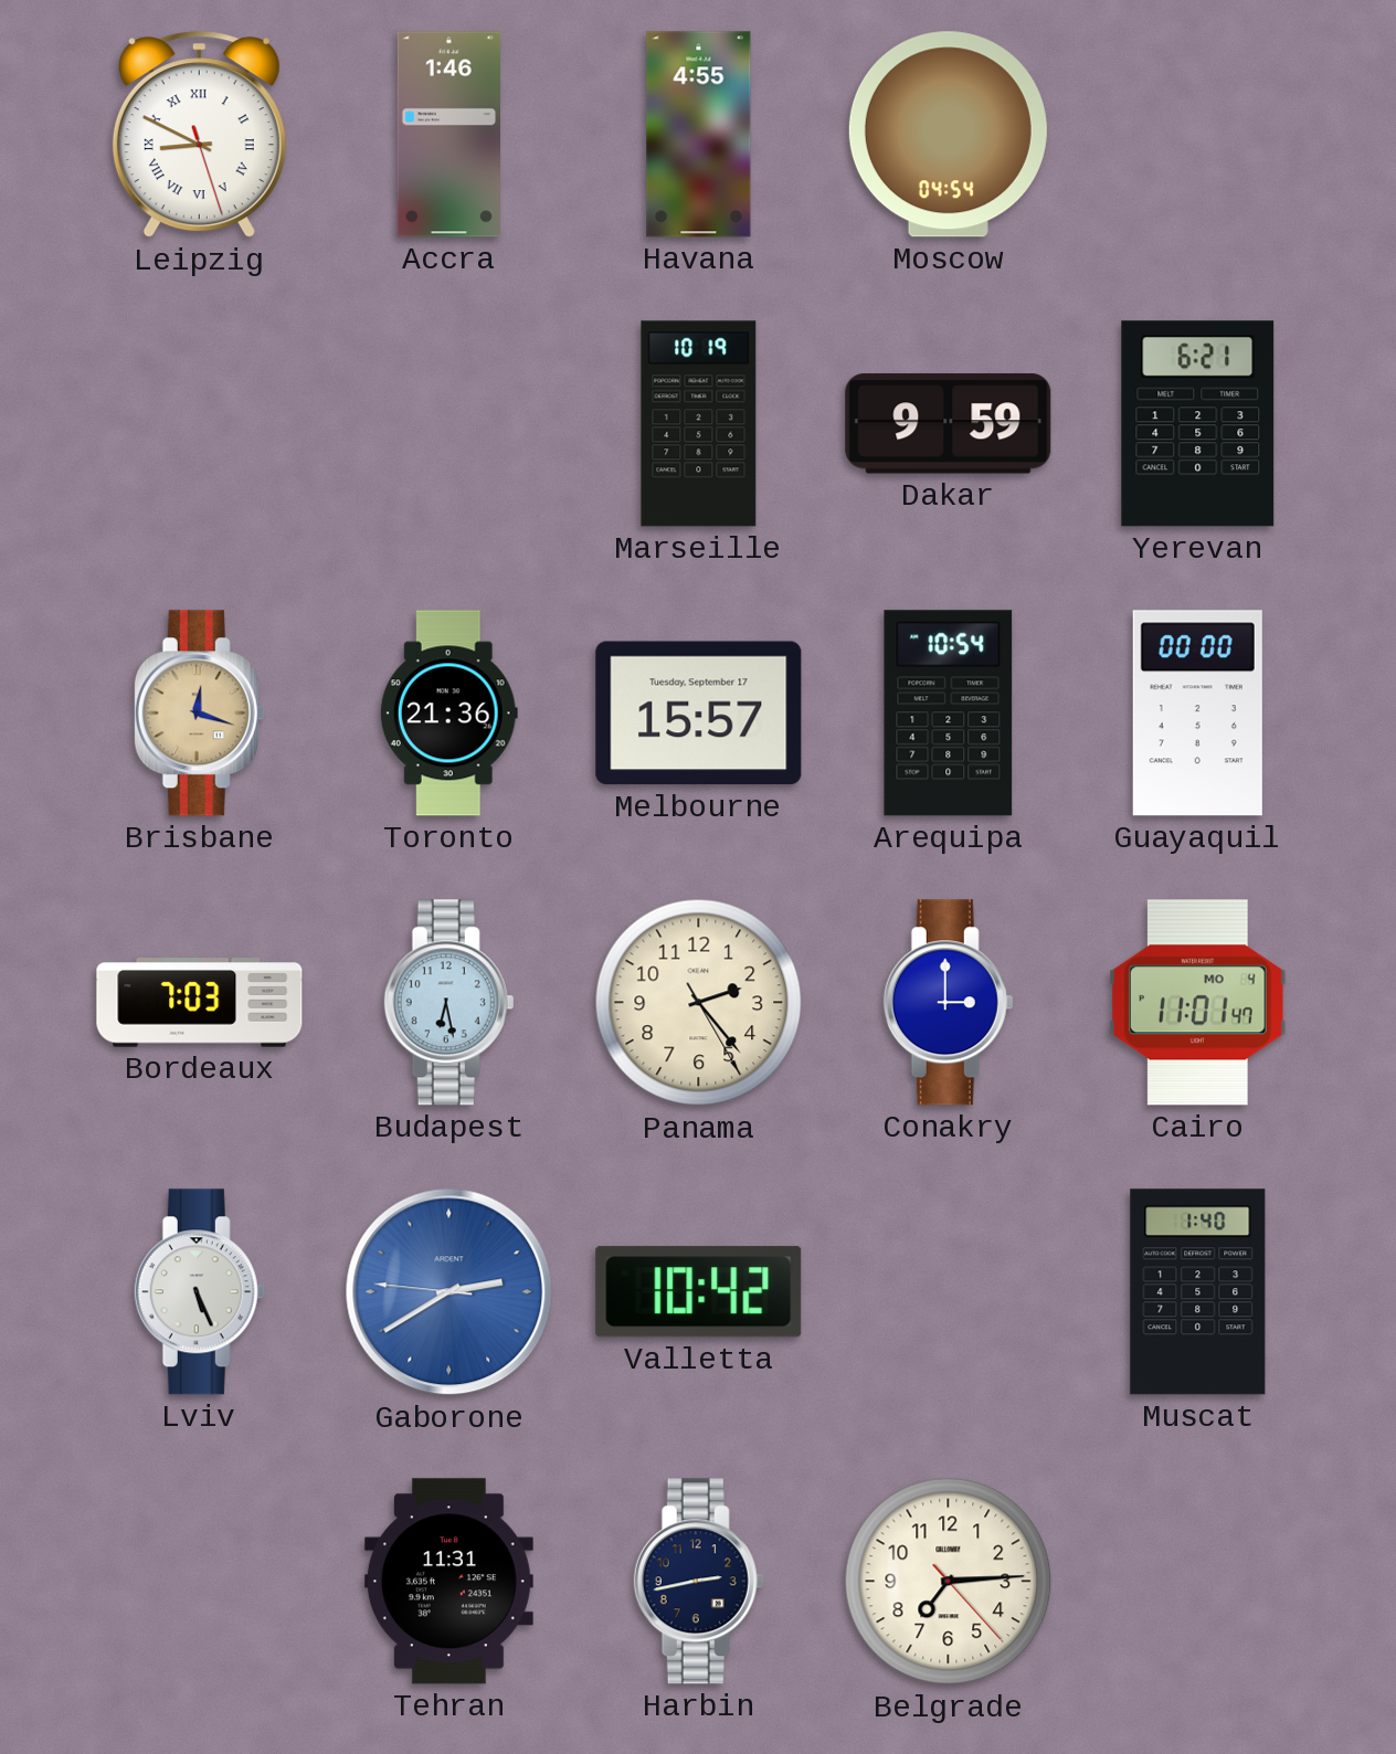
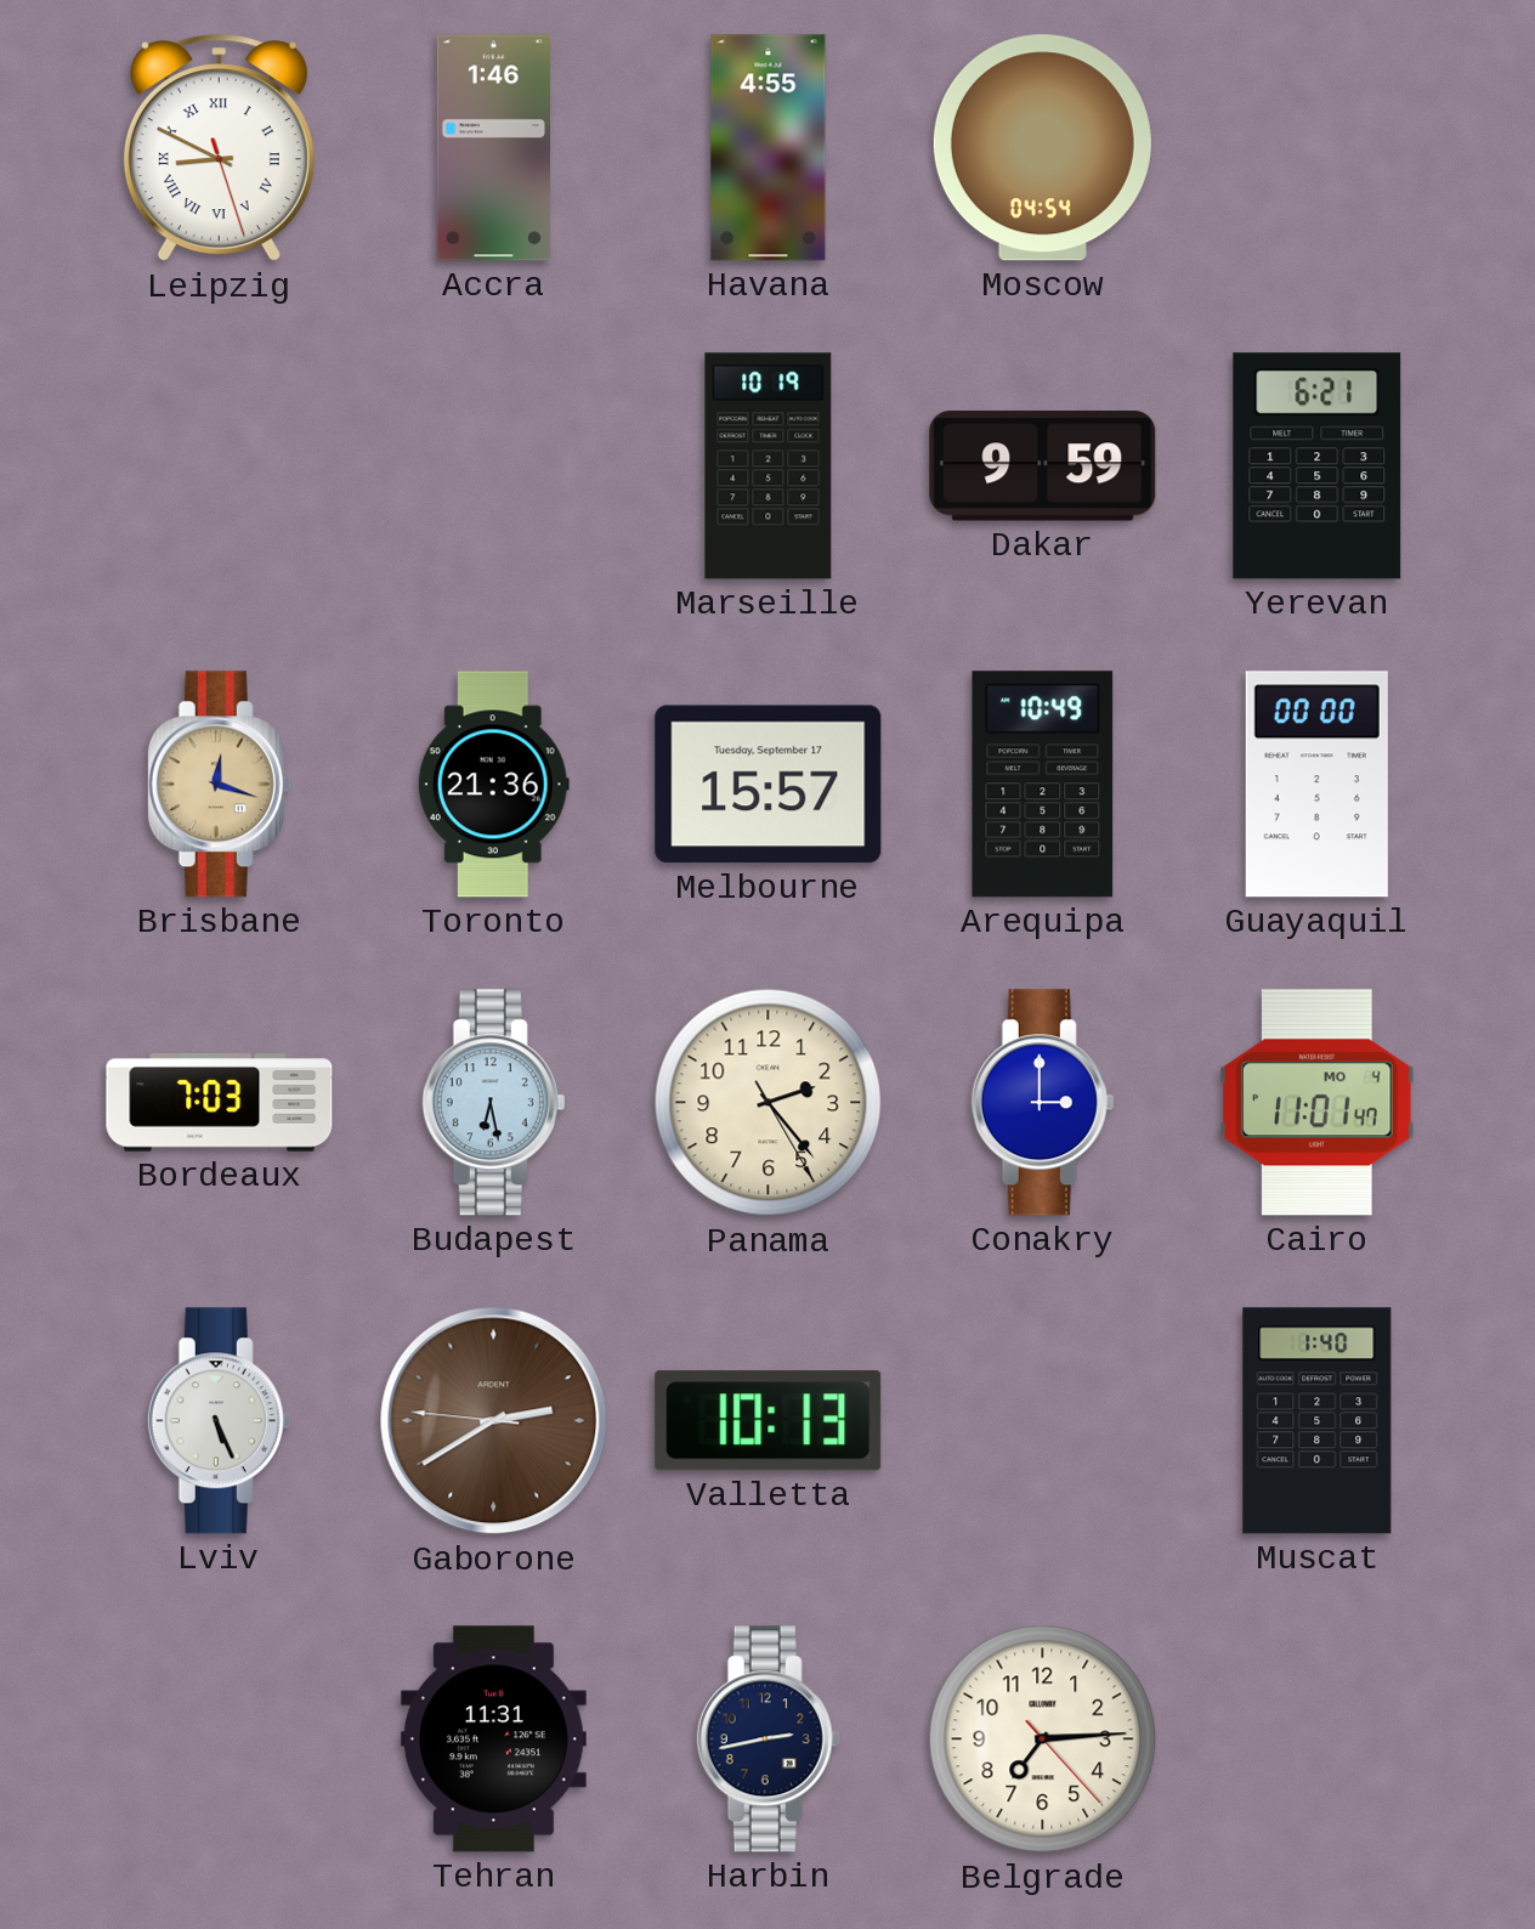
Arequipa: 10:54 -> 10:49
Gaborone dial: blue -> brown
Valletta: 10:42 -> 10:13
